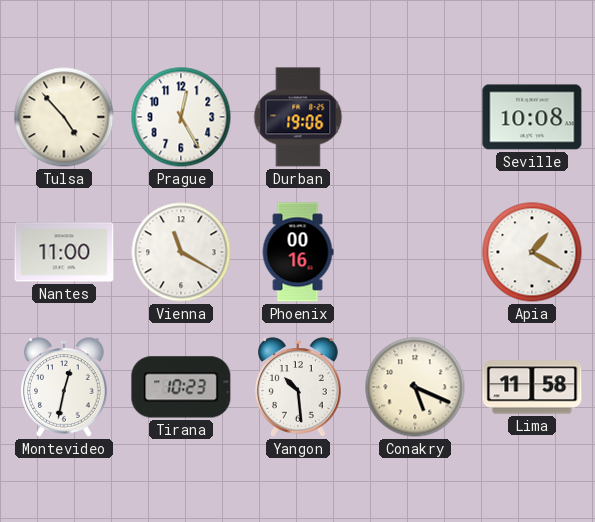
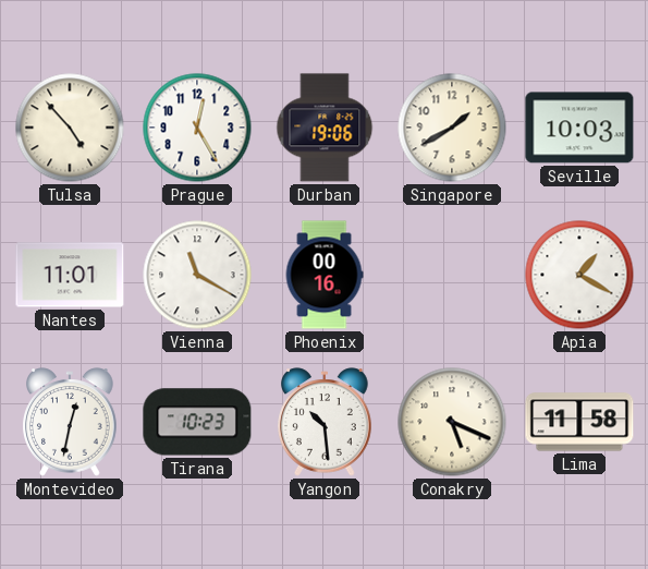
Singapore: none -> 1:40
Seville: 10:08 -> 10:03
Nantes: 11:00 -> 11:01
